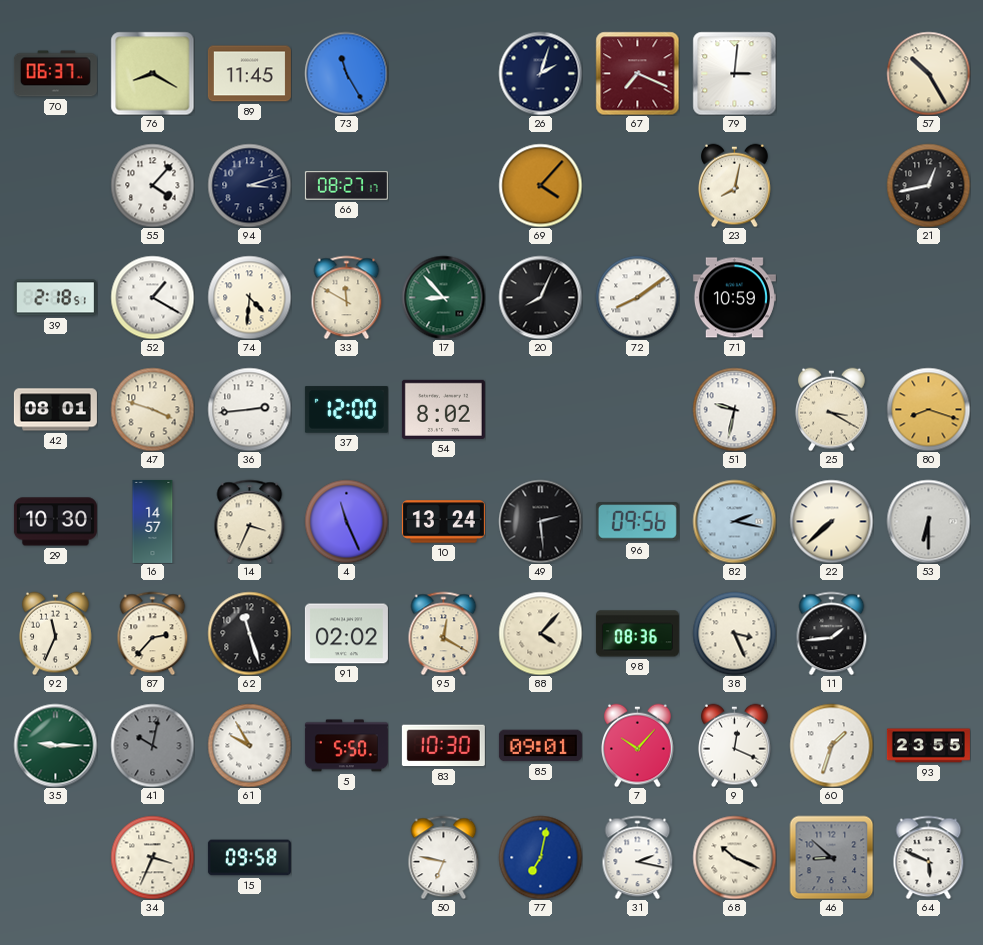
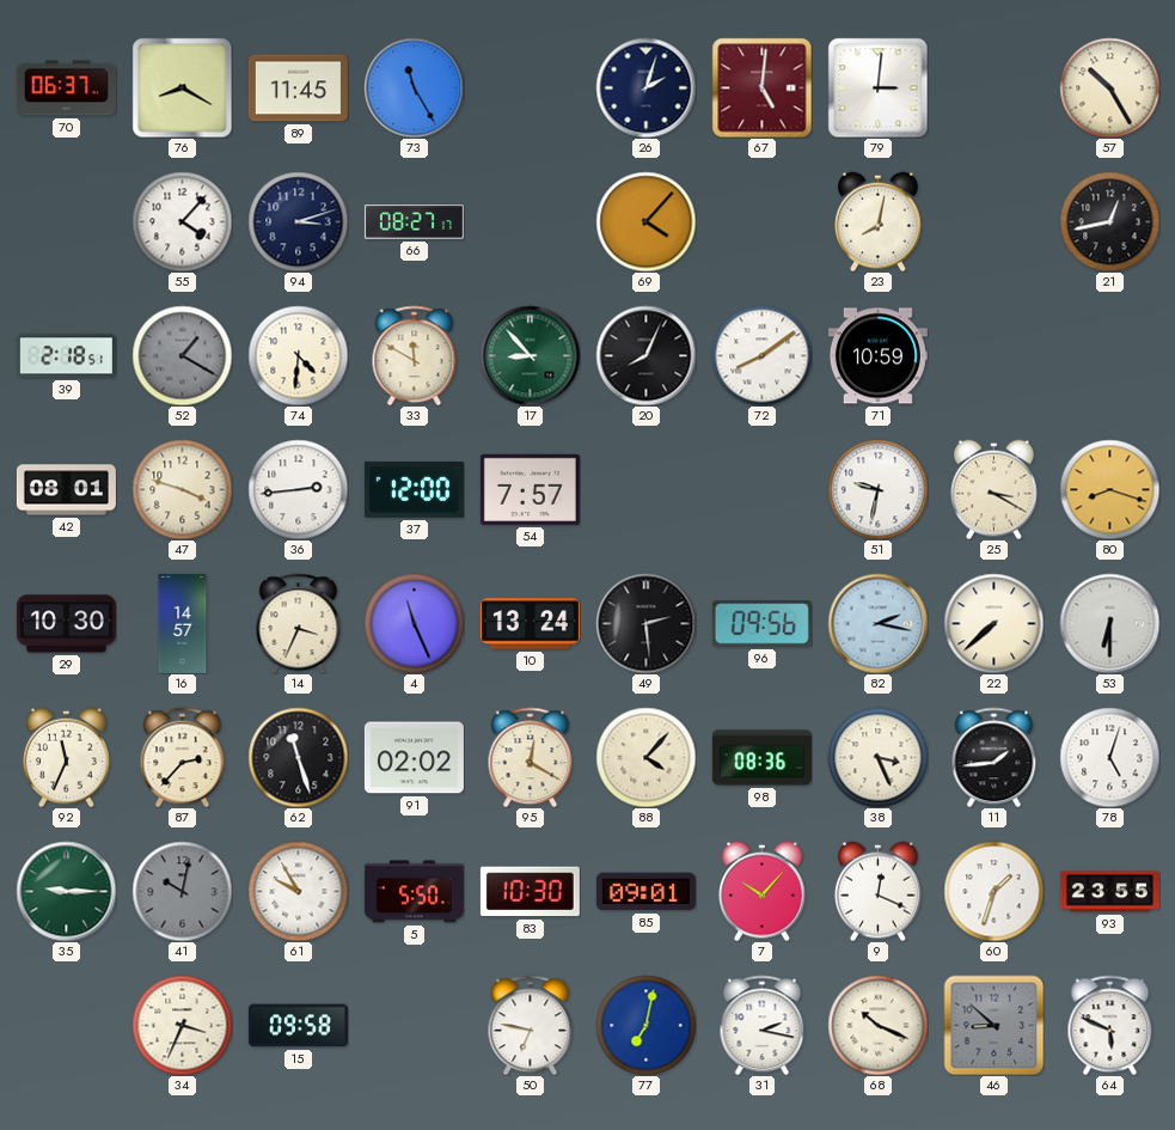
67: 7:19 -> 5:01
52 dial: white -> grey
54: 8:02 -> 7:57
78: none -> 5:03
